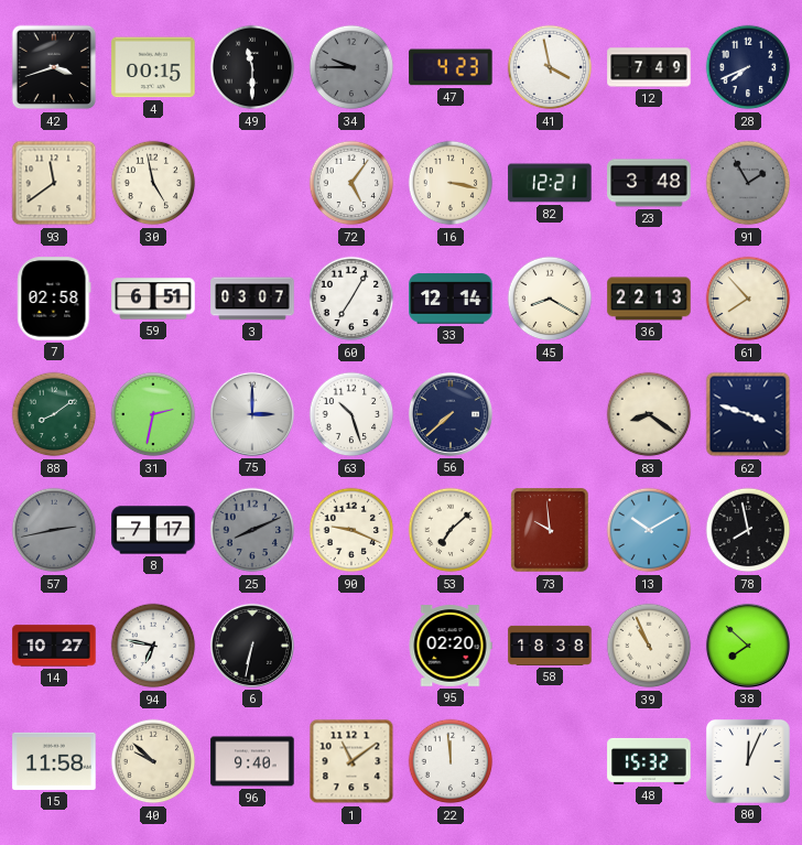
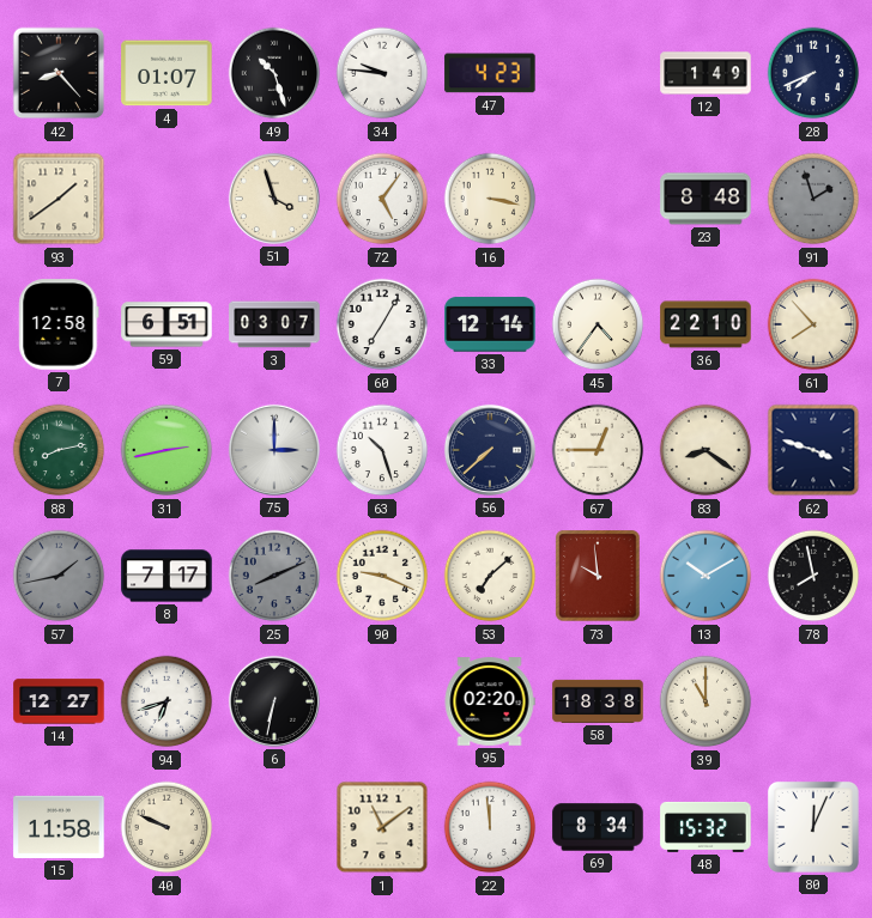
42: 3:42 -> 8:23
4: 00:15 -> 01:07
49: 11:30 -> 10:27
34: 9:45 -> 9:46
34 dial: grey -> white
41: 3:58 -> none
12: 7:49 -> 1:49
93: 11:39 -> 1:39
30: 4:58 -> none
51: none -> 3:57
82: 12:21 -> none
23: 3:48 -> 8:48
91: 1:55 -> 1:57
7: 02:58 -> 12:58
45: 8:20 -> 4:36
36: 22:13 -> 22:10
88: 8:09 -> 8:13
31: 2:32 -> 2:43
67: none -> 12:45
57: 2:43 -> 1:43
14: 10:27 -> 12:27
94: 6:47 -> 6:42
39: 10:56 -> 11:00
38: 7:52 -> none
40: 9:52 -> 9:49
96: 9:40 -> none
69: none -> 8:34
